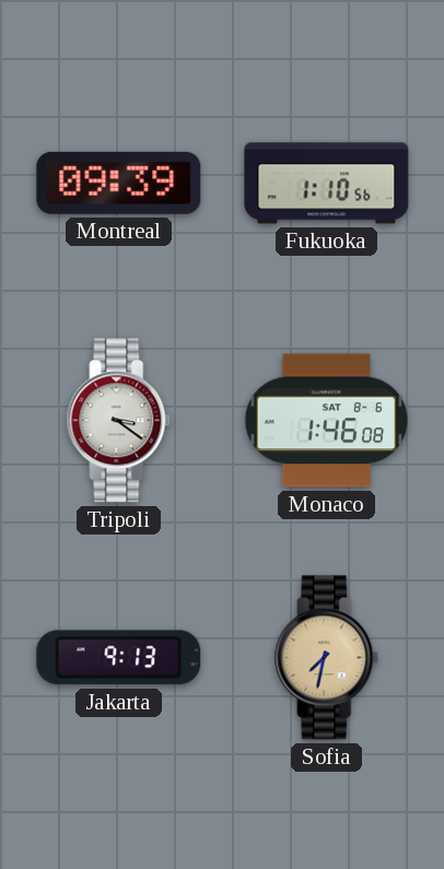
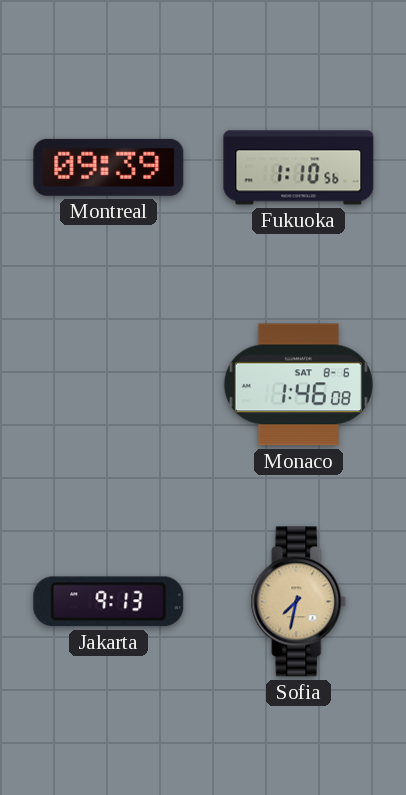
Tripoli: 3:21 -> none
